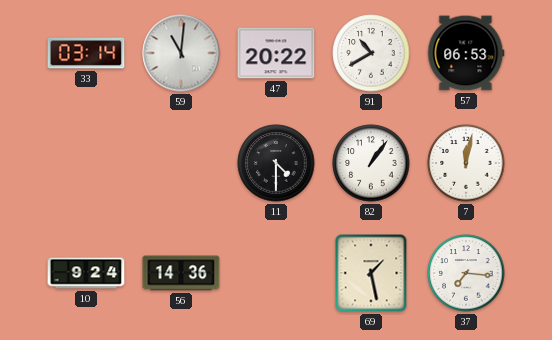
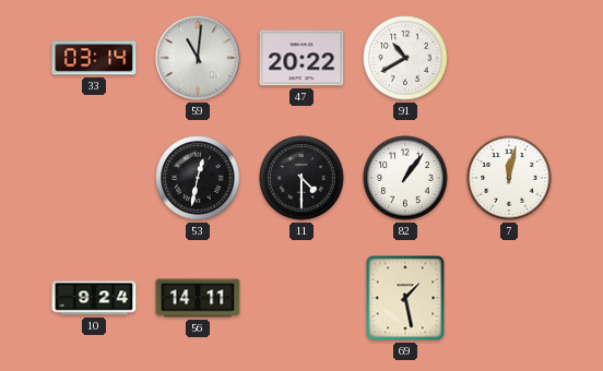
57: 06:53 -> none
53: none -> 12:32
56: 14:36 -> 14:11
37: 7:16 -> none
